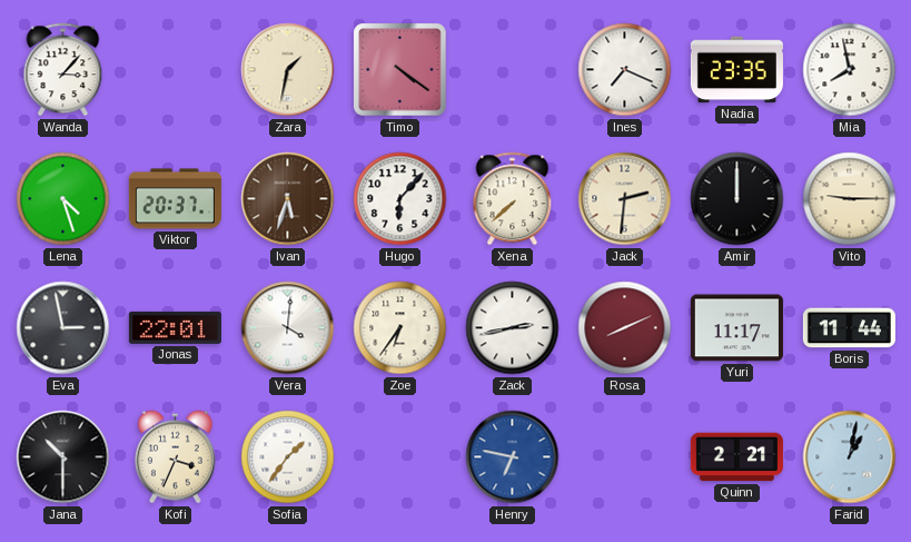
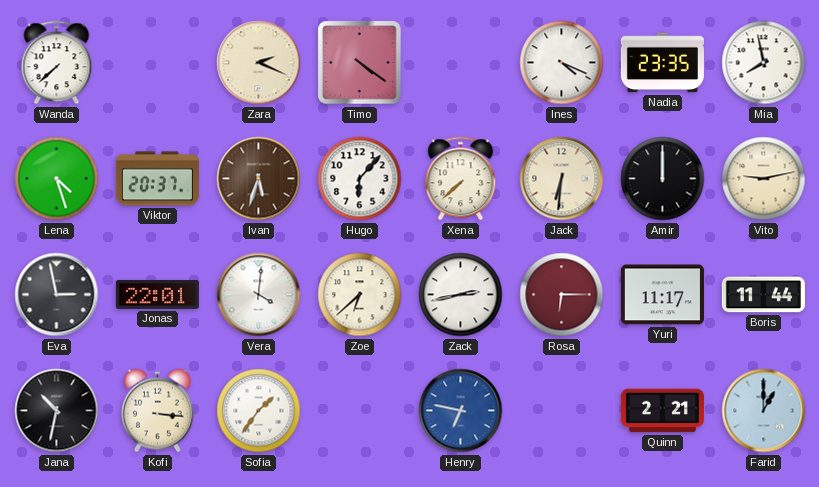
Wanda: 3:07 -> 7:38
Zara: 1:32 -> 2:19
Ines: 7:19 -> 4:19
Jack: 2:31 -> 6:31
Vito: 9:15 -> 9:13
Zoe: 6:36 -> 6:38
Rosa: 8:11 -> 6:15
Jana: 10:30 -> 10:32
Kofi: 3:34 -> 3:16
Farid: 1:02 -> 1:00
